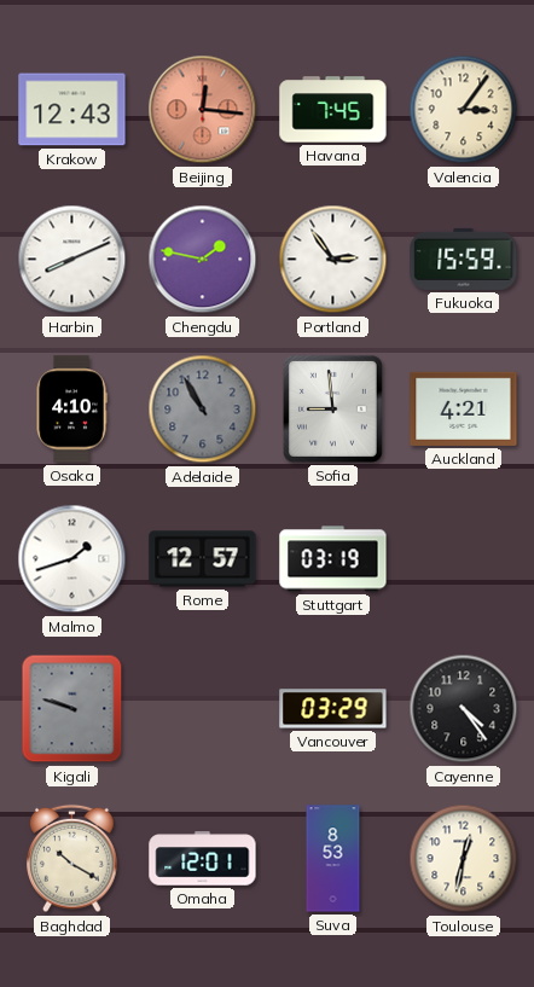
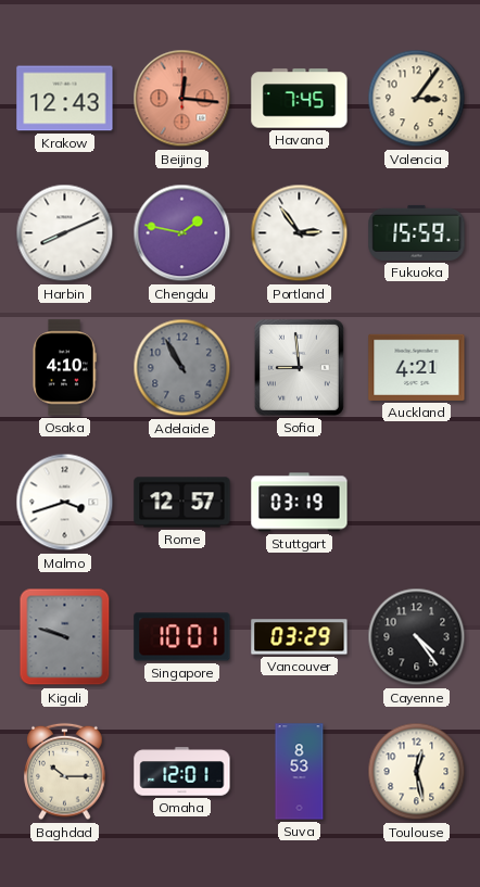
Malmo: 1:42 -> 3:42
Singapore: none -> 10:01
Baghdad: 10:20 -> 10:15
Toulouse: 12:32 -> 12:28
